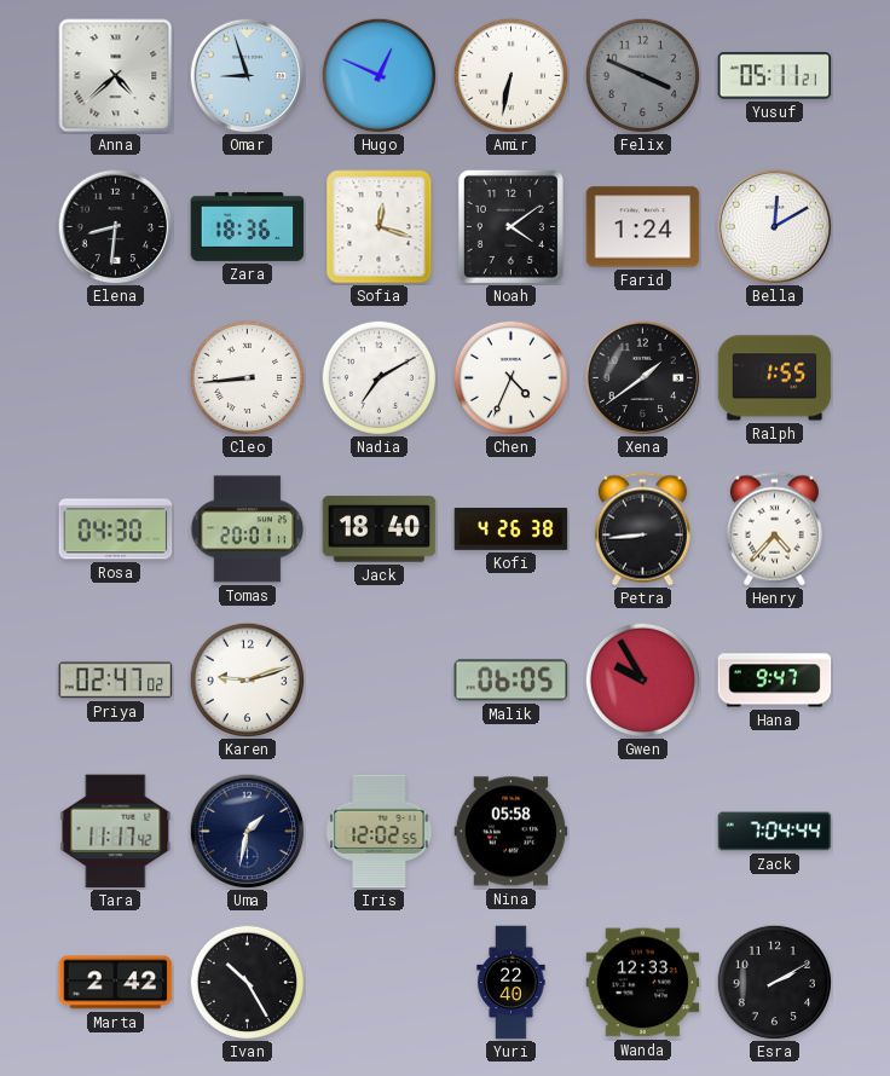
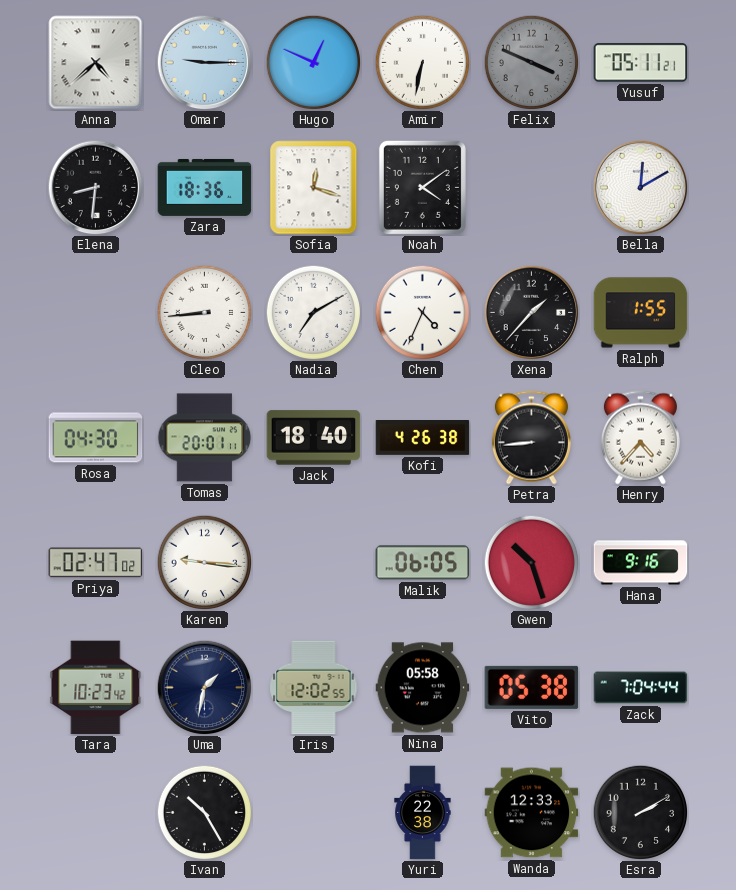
Omar: 8:57 -> 9:15
Farid: 1:24 -> none
Xena: 1:39 -> 1:37
Karen: 9:12 -> 9:16
Gwen: 9:55 -> 10:27
Hana: 9:47 -> 9:16
Tara: 11:17 -> 10:23
Vito: none -> 05:38
Marta: 2:42 -> none
Yuri: 22:40 -> 22:38
